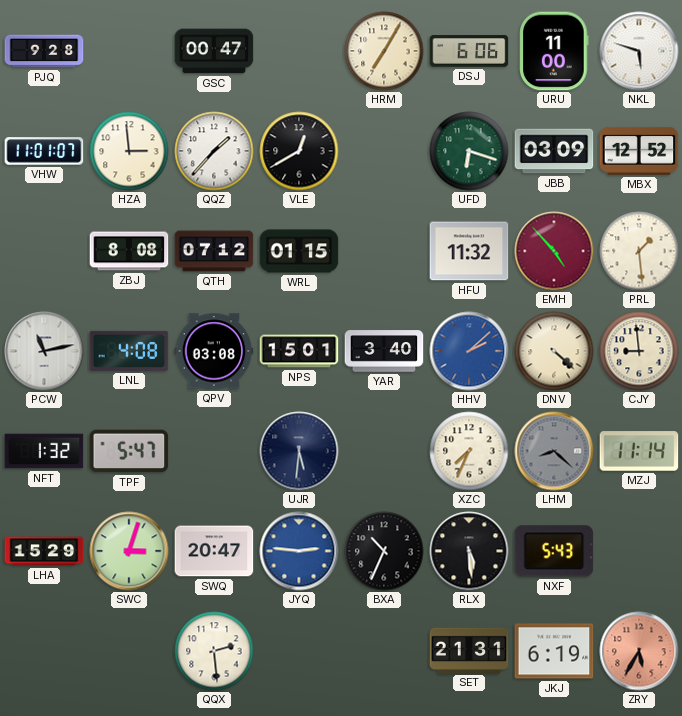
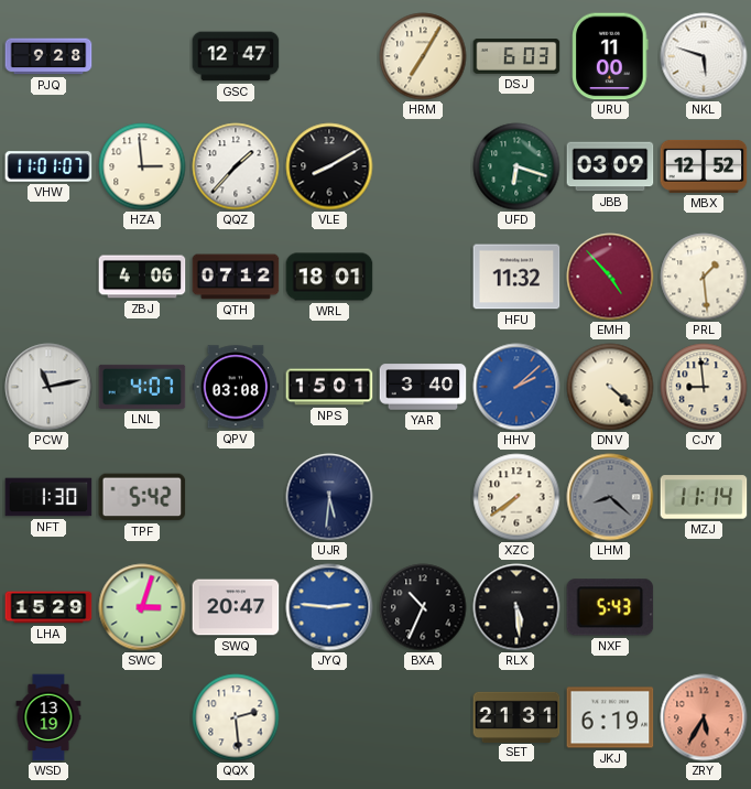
GSC: 00:47 -> 12:47
DSJ: 6:06 -> 6:03
VLE: 12:40 -> 8:10
ZBJ: 8:08 -> 4:06
WRL: 01:15 -> 18:01
LNL: 4:08 -> 4:07
NFT: 1:32 -> 1:30
TPF: 5:47 -> 5:42
XZC: 7:34 -> 7:39
WSD: none -> 13:19
